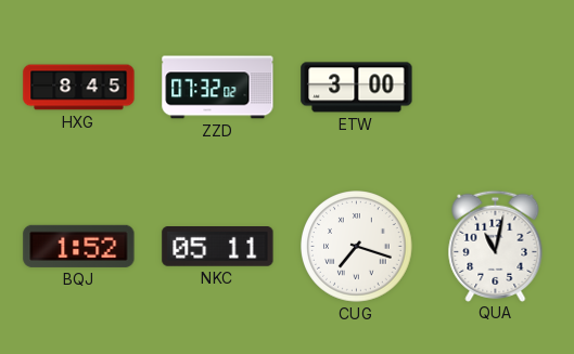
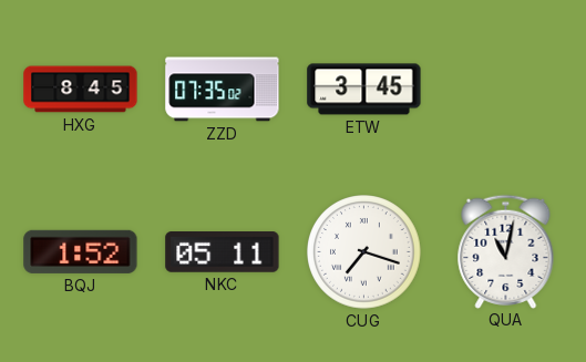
ZZD: 07:32 -> 07:35
ETW: 3:00 -> 3:45
